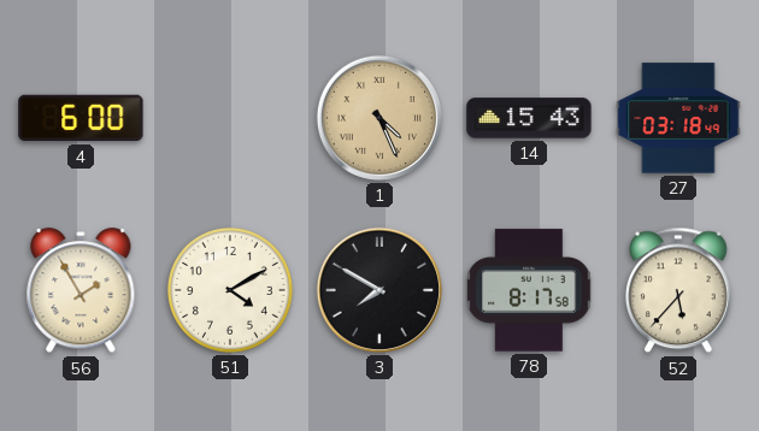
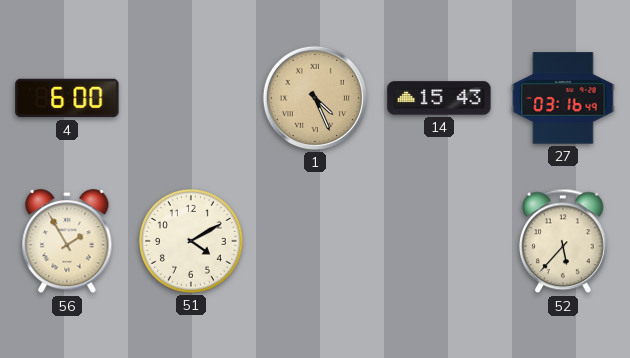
27: 03:18 -> 03:16
3: 7:50 -> none
78: 8:17 -> none
